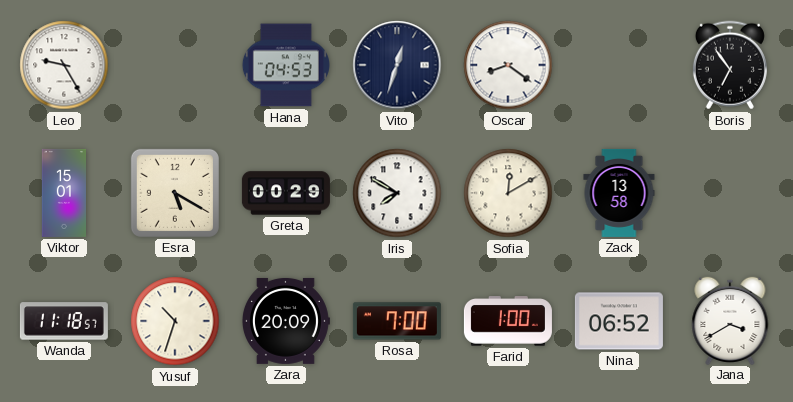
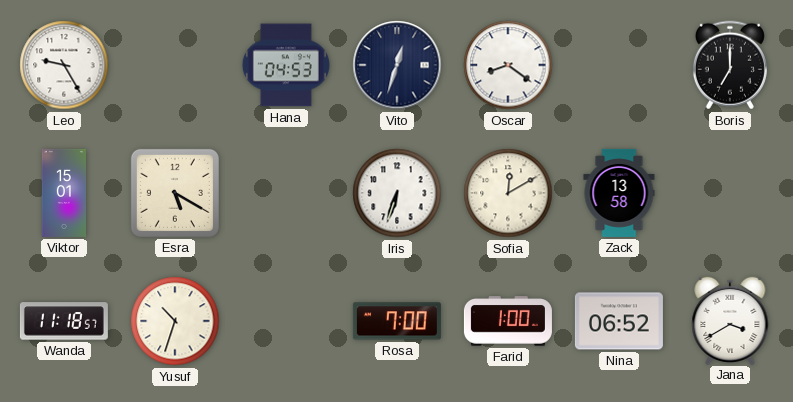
Boris: 6:54 -> 7:00
Greta: 00:29 -> none
Iris: 7:50 -> 6:33
Zara: 20:09 -> none
